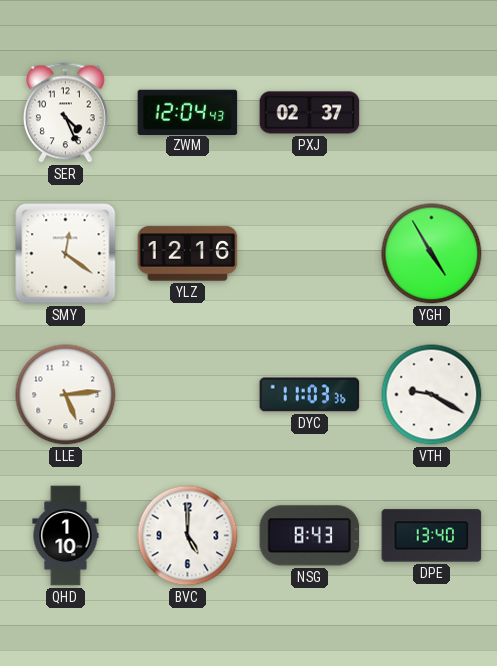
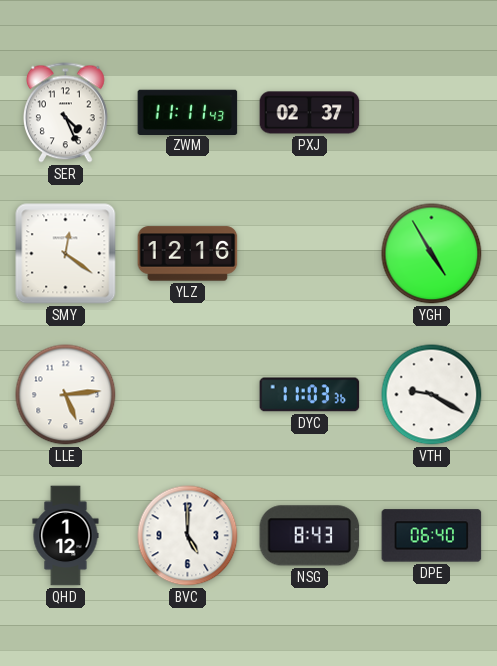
ZWM: 12:04 -> 11:11
QHD: 1:10 -> 1:12
DPE: 13:40 -> 06:40
